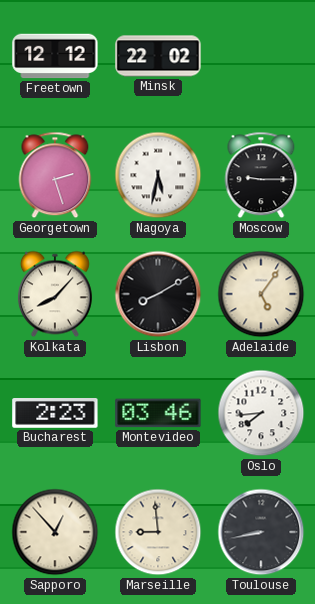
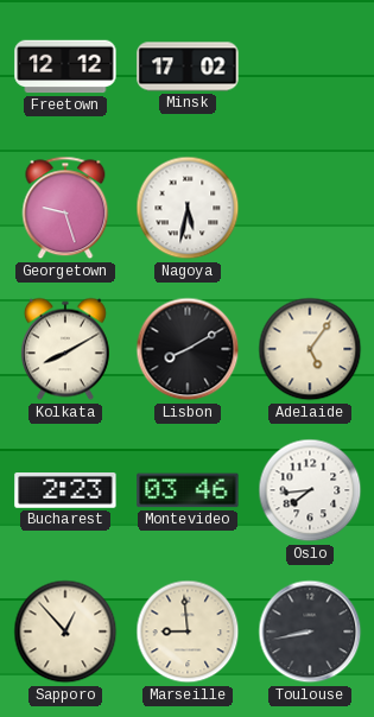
Minsk: 22:02 -> 17:02
Georgetown: 2:27 -> 9:27
Moscow: 9:15 -> none
Kolkata: 8:07 -> 8:10
